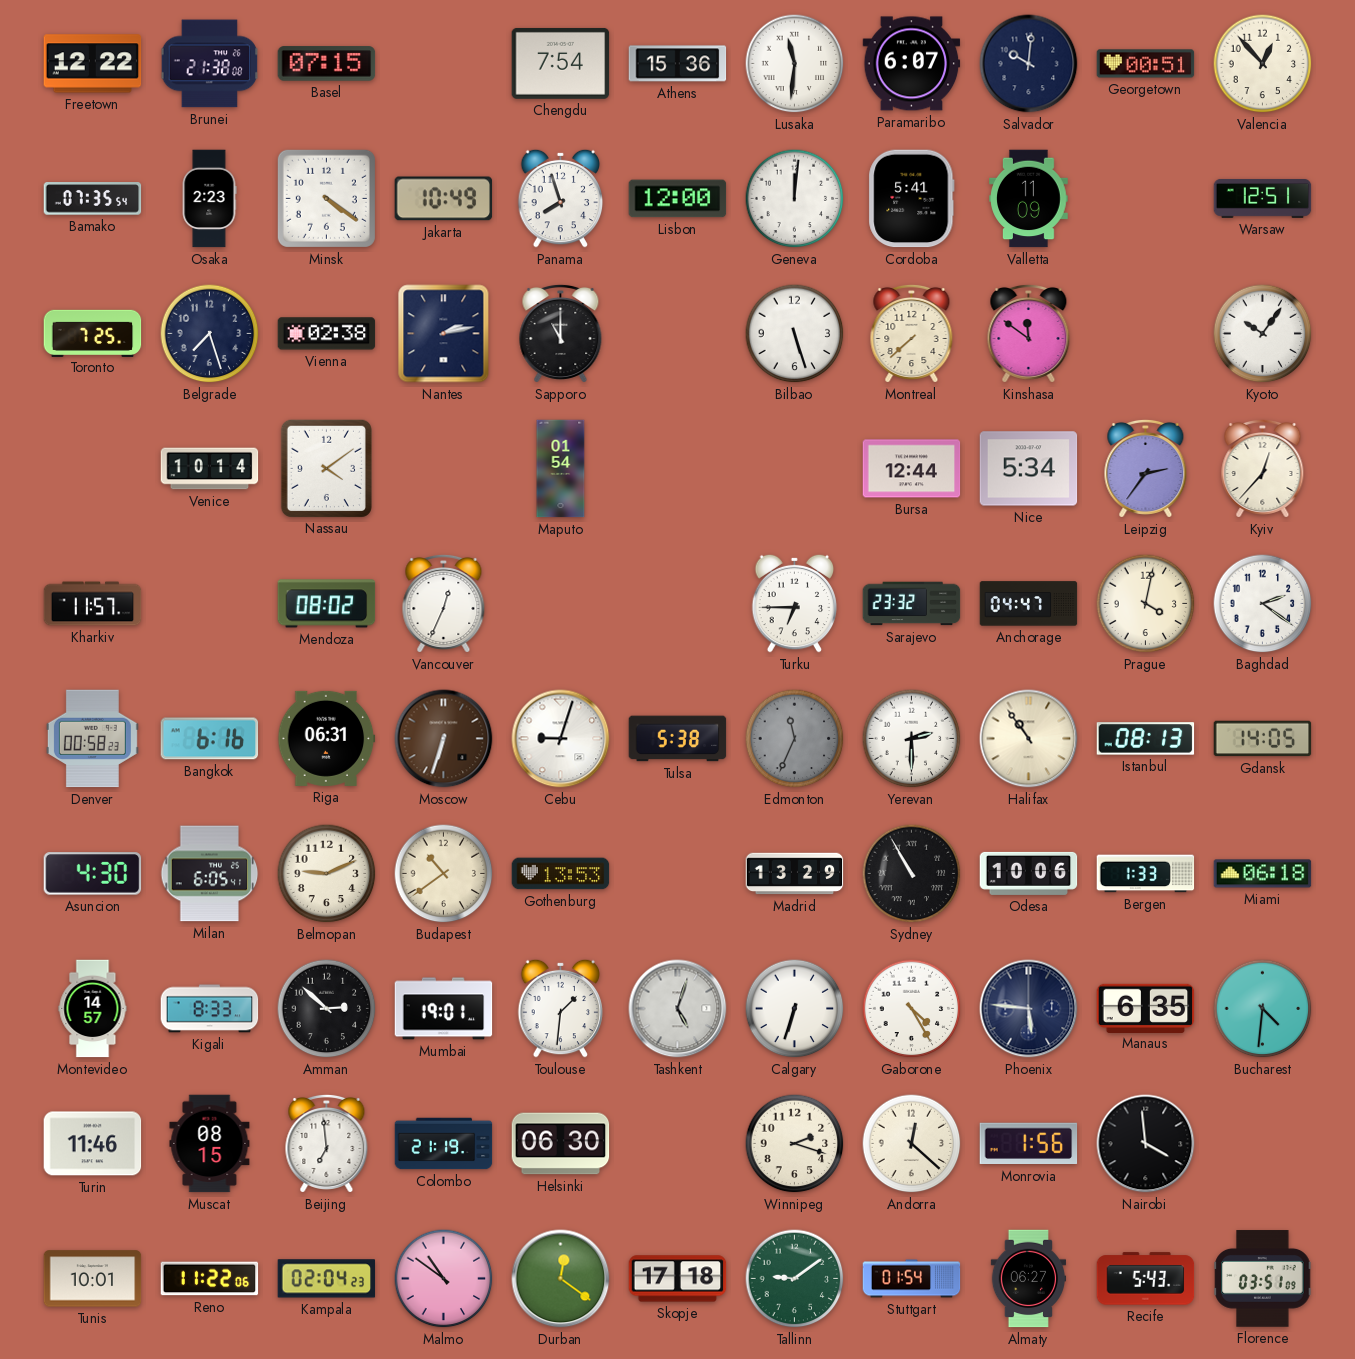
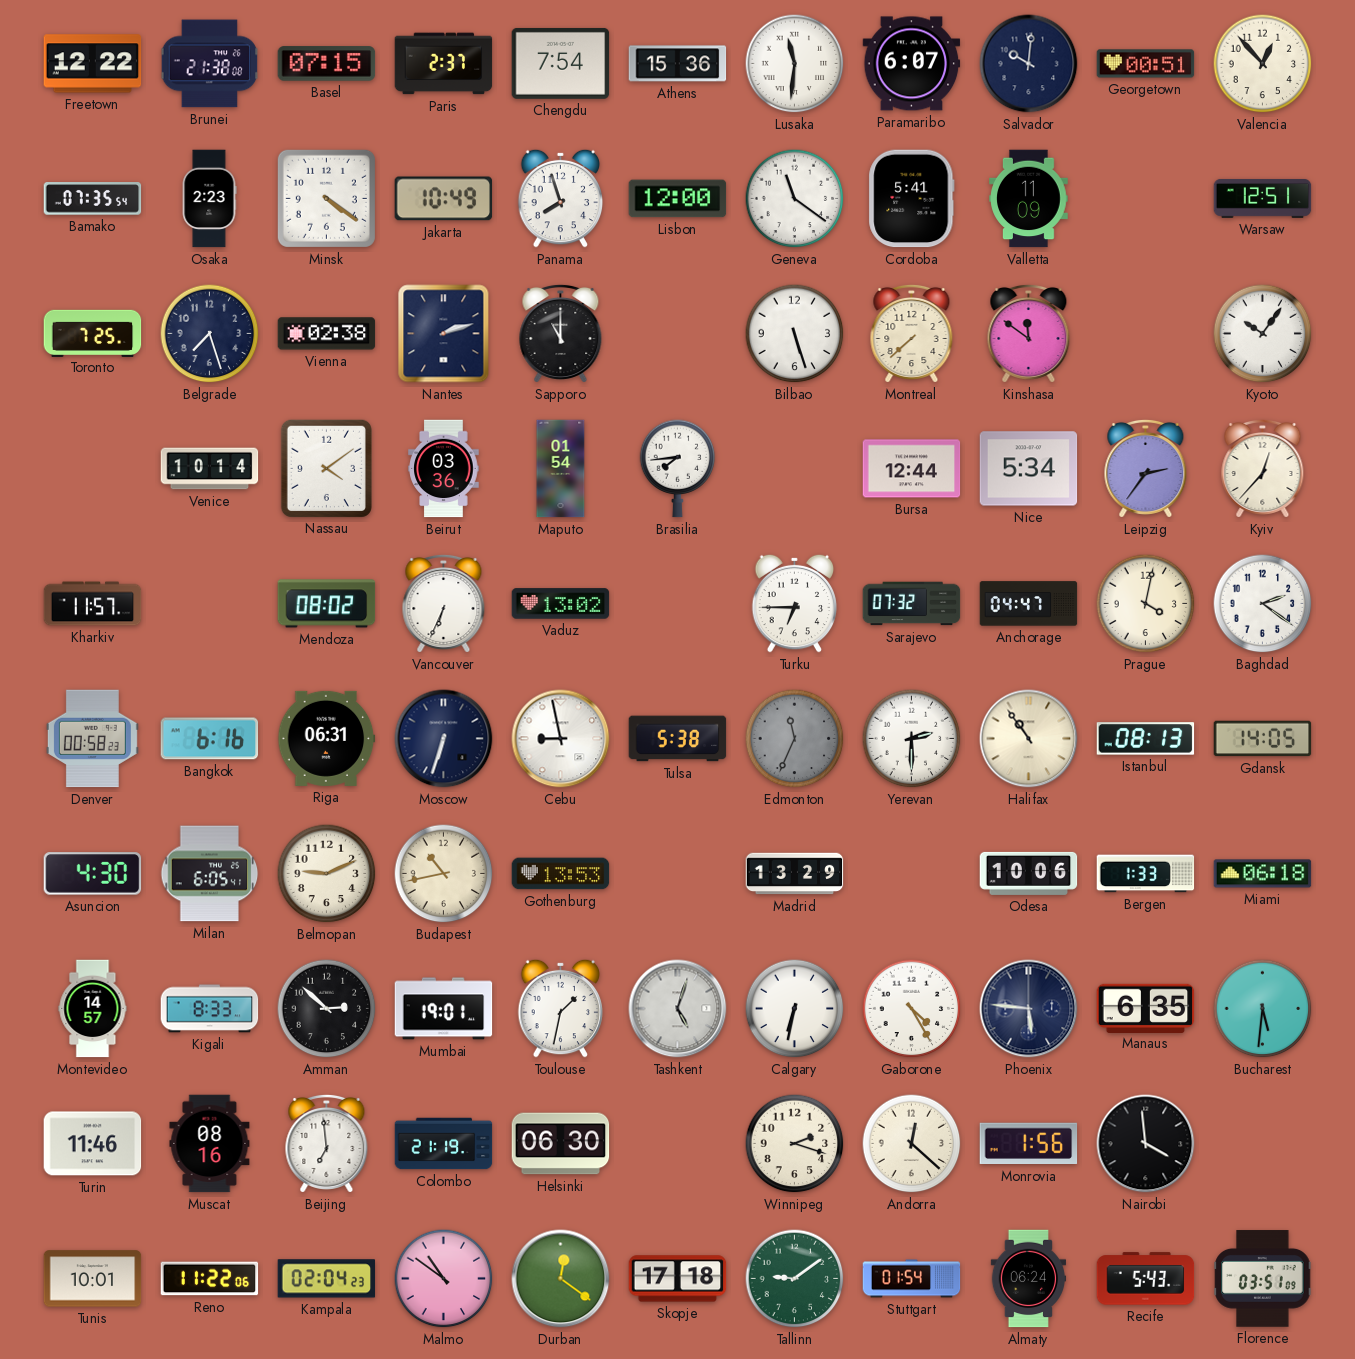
Paris: none -> 2:37
Geneva: 12:01 -> 11:21
Nantes: 2:13 -> 2:12
Beirut: none -> 03:36
Brasilia: none -> 7:44
Vancouver: 12:34 -> 6:34
Vaduz: none -> 13:02
Sarajevo: 23:32 -> 07:32
Moscow dial: brown -> navy
Cebu: 9:03 -> 8:58
Budapest: 10:39 -> 10:43
Sydney: 10:55 -> none
Toulouse: 1:31 -> 1:32
Calgary: 6:33 -> 6:32
Bucharest: 4:31 -> 5:31
Muscat: 08:15 -> 08:16
Almaty: 06:27 -> 06:24
